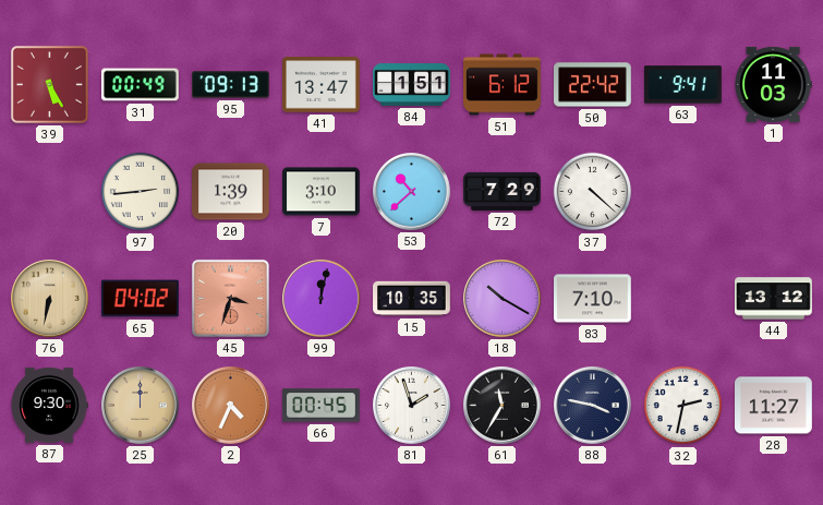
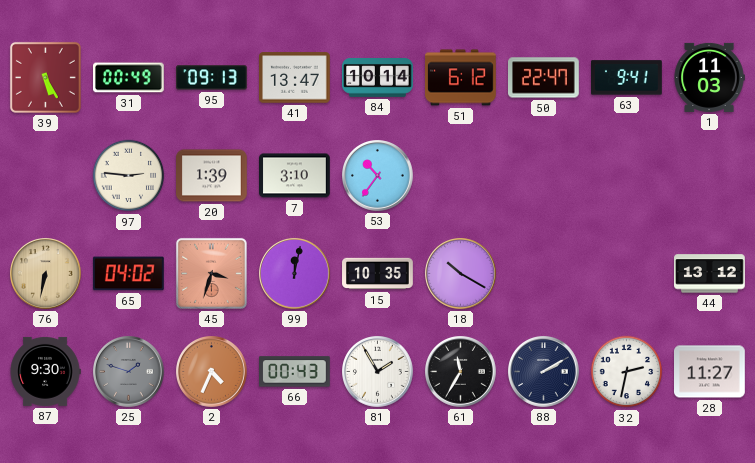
84: 1:51 -> 10:14
50: 22:42 -> 22:47
97: 2:44 -> 2:46
53: 10:38 -> 10:36
72: 7:29 -> none
37: 4:22 -> none
83: 7:10 -> none
25: 12:00 -> 1:48
25 dial: champagne -> grey
66: 00:45 -> 00:43
81: 1:57 -> 1:55
88: 3:47 -> 2:10
